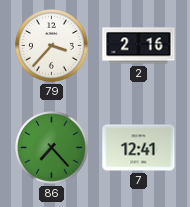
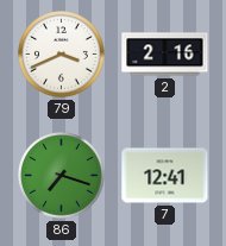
79: 3:37 -> 3:41
86: 7:23 -> 7:18
